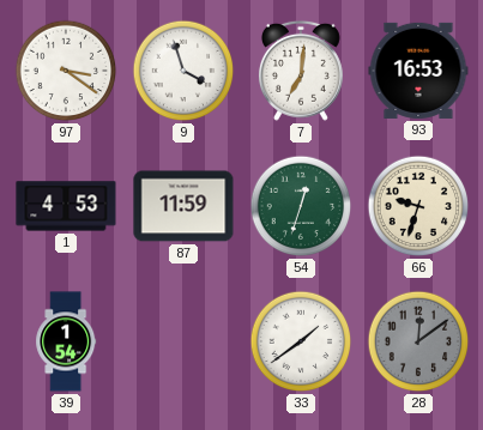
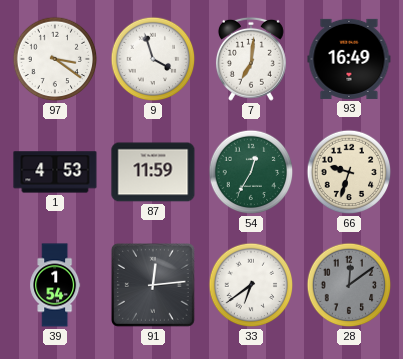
93: 16:53 -> 16:49
54: 12:33 -> 12:35
91: none -> 12:14
33: 1:39 -> 6:39
